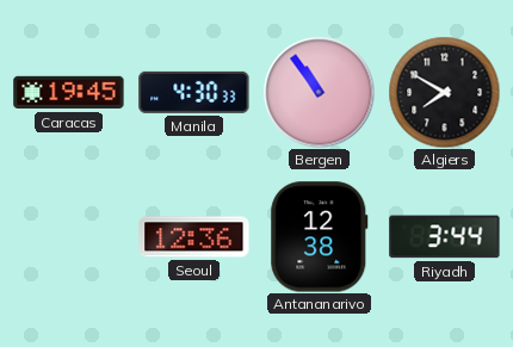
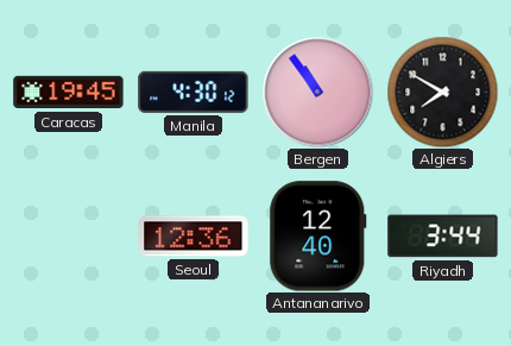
Manila: 4:30:33 -> 4:30:12
Antananarivo: 12:38 -> 12:40
